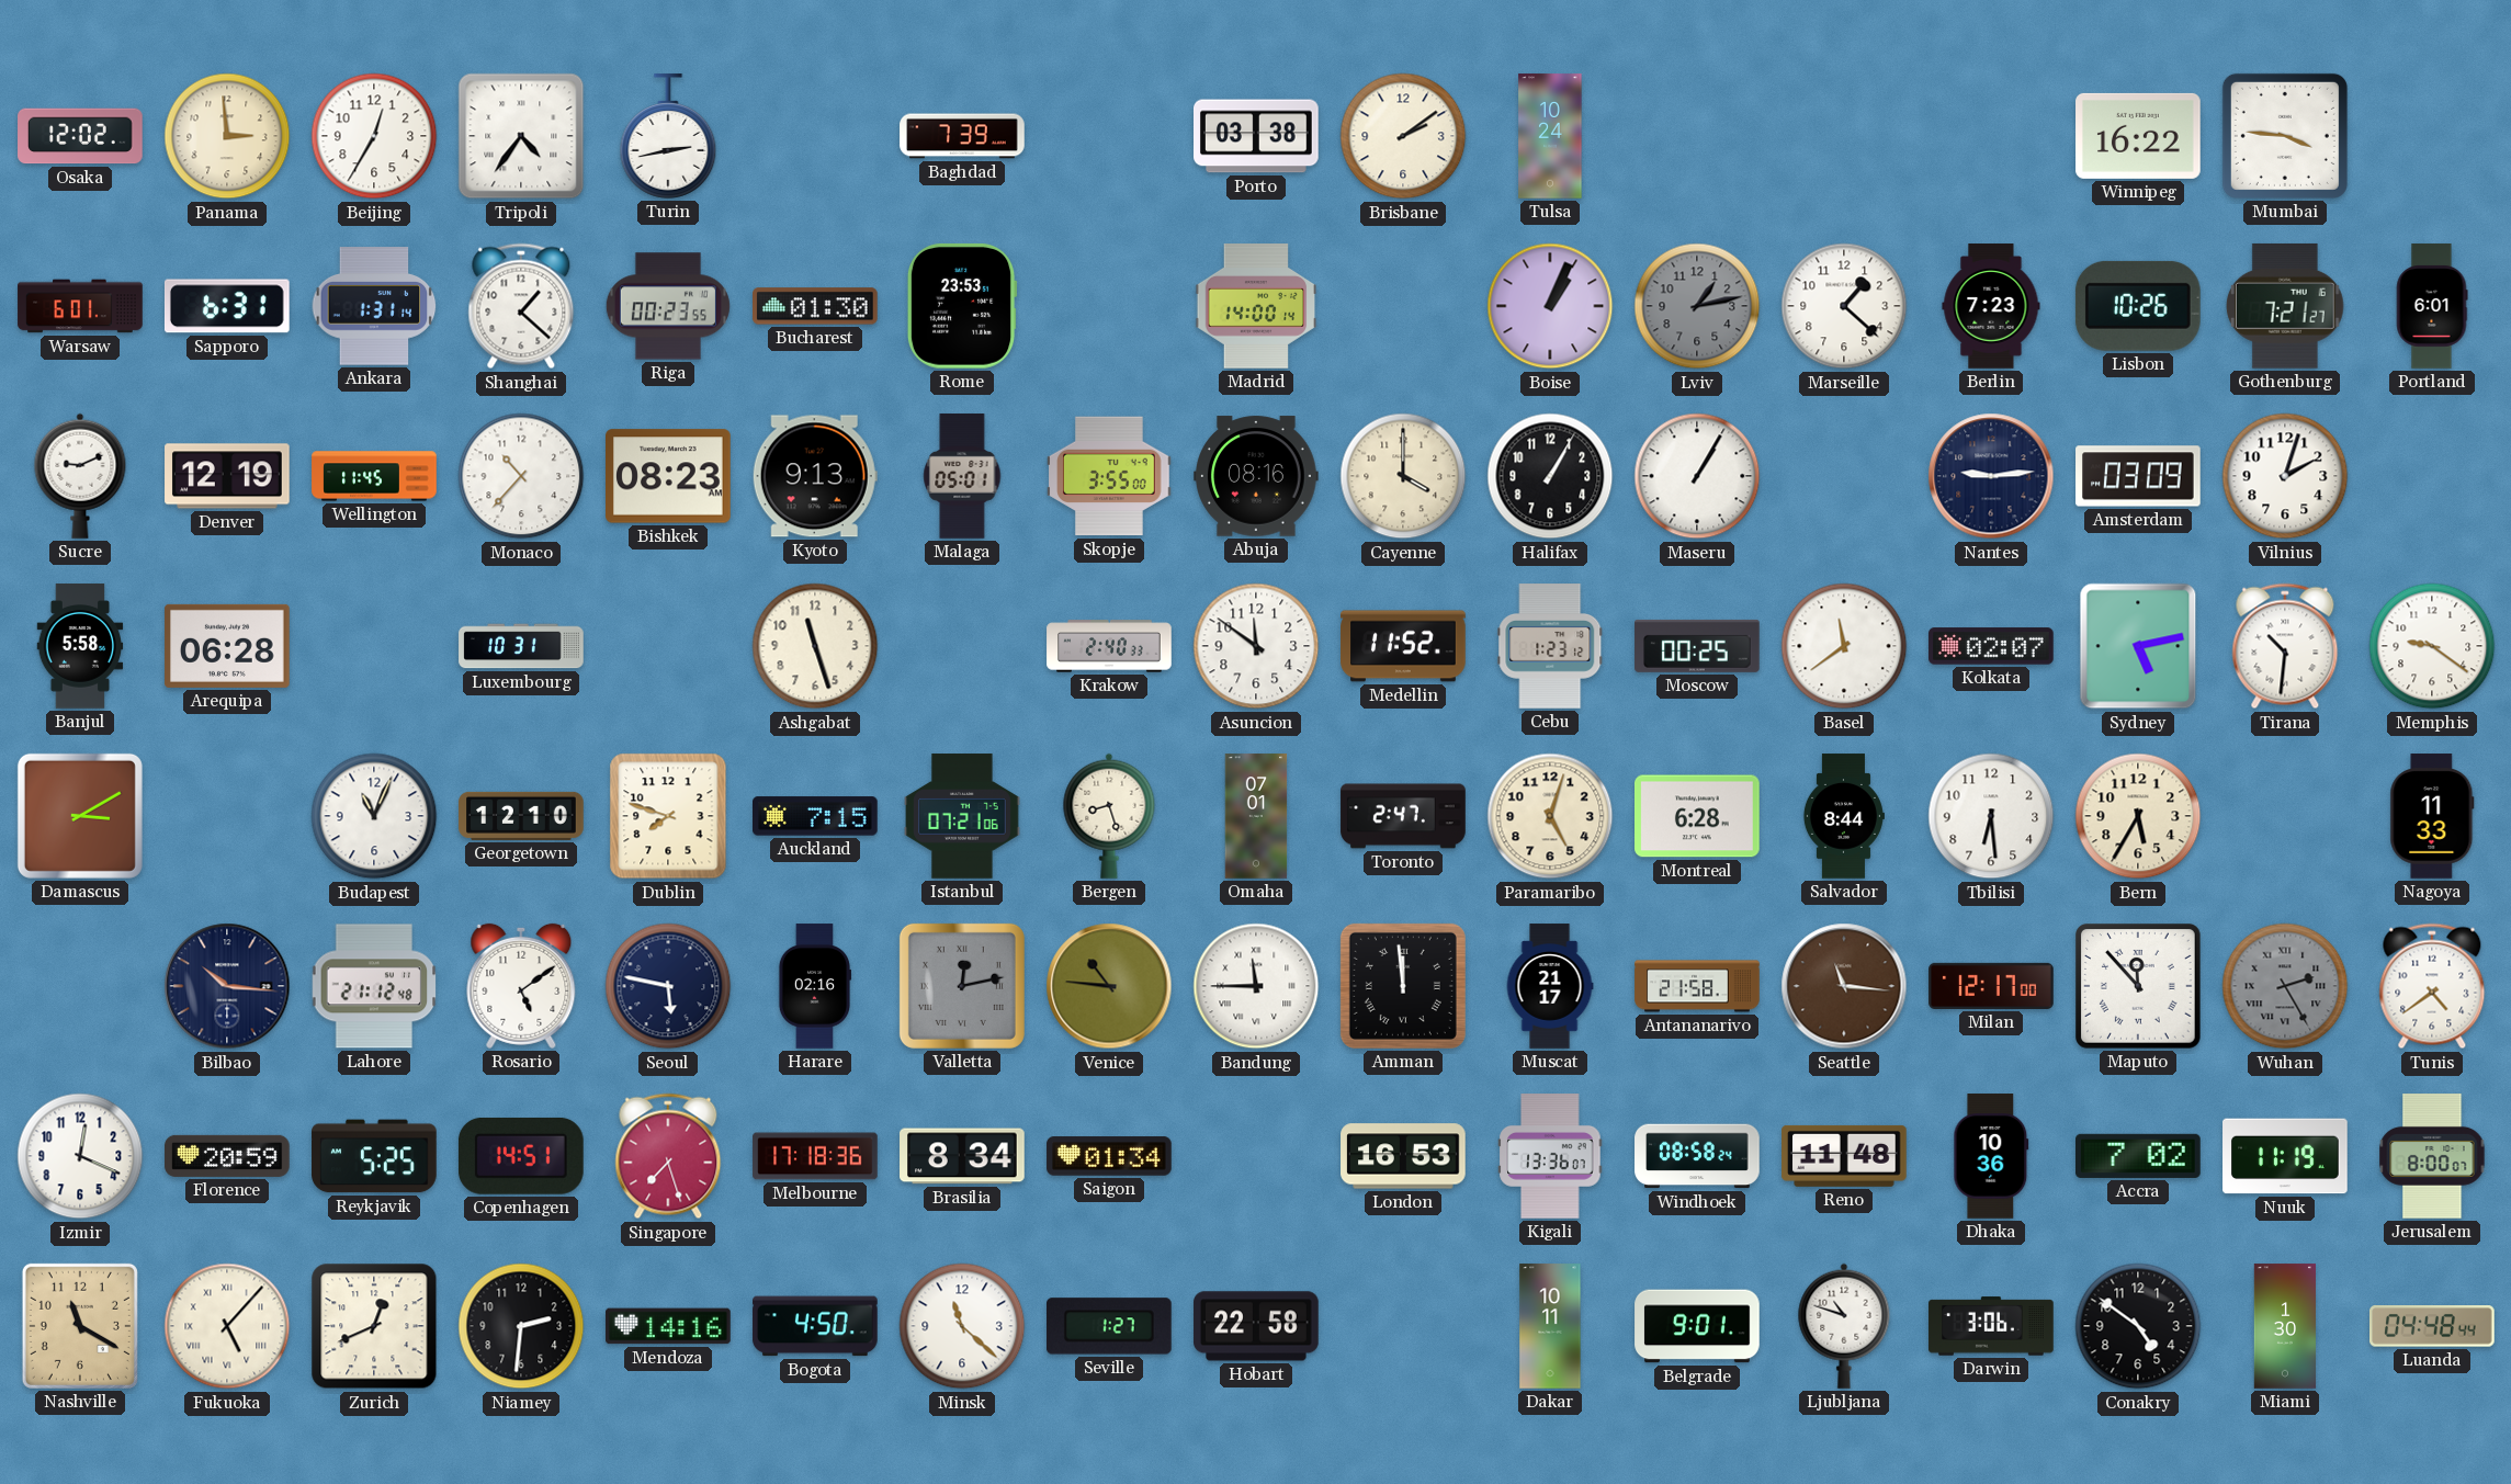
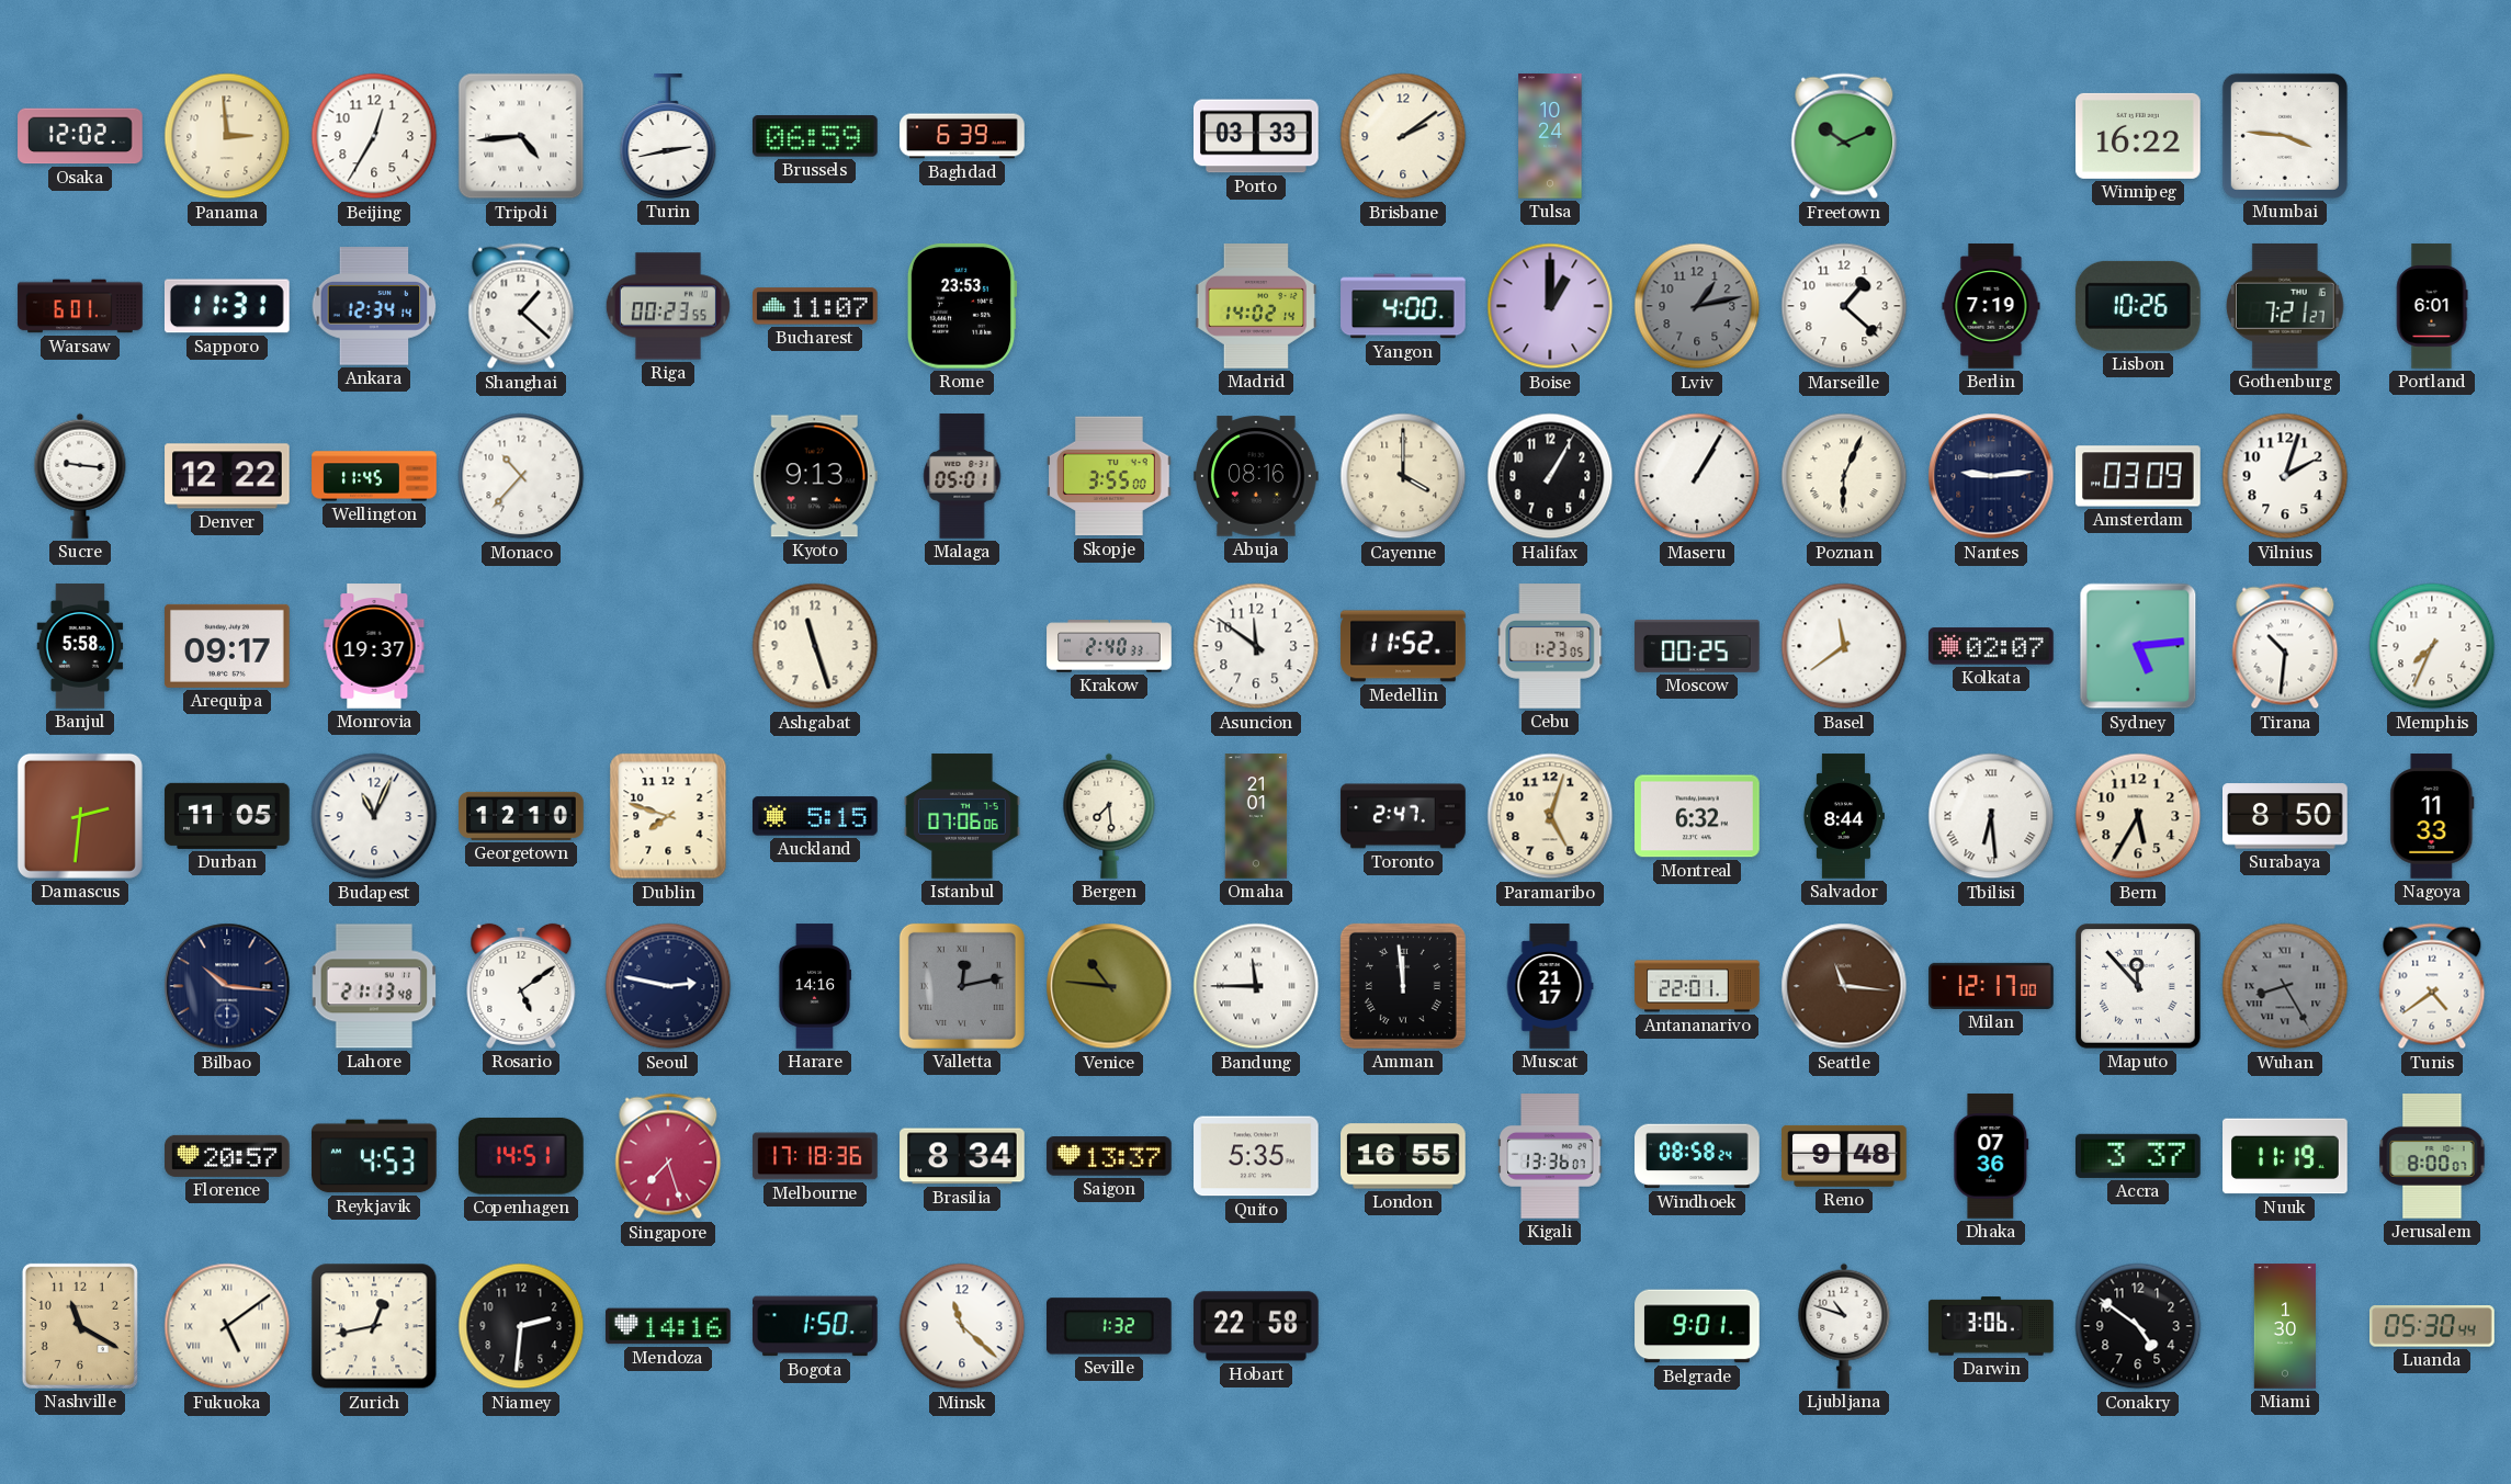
Tripoli: 4:36 -> 4:44
Brussels: none -> 06:59
Baghdad: 7:39 -> 6:39
Porto: 03:38 -> 03:33
Freetown: none -> 10:11
Sapporo: 6:31 -> 11:31
Ankara: 1:31 -> 12:34
Bucharest: 01:30 -> 11:07
Madrid: 14:00 -> 14:02
Yangon: none -> 4:00
Boise: 1:04 -> 1:00
Berlin: 7:23 -> 7:19
Sucre: 9:11 -> 9:16
Denver: 12:19 -> 12:22
Bishkek: 08:23 -> none
Poznan: none -> 6:04
Arequipa: 06:28 -> 09:17
Monrovia: none -> 19:37
Luxembourg: 10:31 -> none
Cebu: 1:23:12 -> 1:23:05
Sydney: 5:13 -> 5:14
Memphis: 9:21 -> 7:34
Damascus: 3:10 -> 2:31
Durban: none -> 11:05
Auckland: 7:15 -> 5:15
Istanbul: 07:21 -> 07:06
Bergen: 8:27 -> 7:29
Omaha: 07:01 -> 21:01
Montreal: 6:28 -> 6:32
Tbilisi numerals: Arabic -> Roman
Surabaya: none -> 8:50
Lahore: 21:12 -> 21:13
Seoul: 5:47 -> 2:47
Harare: 02:16 -> 14:16
Antananarivo: 21:58 -> 22:01
Wuhan: 2:25 -> 8:25
Izmir: 12:19 -> none
Florence: 20:59 -> 20:57
Reykjavik: 5:25 -> 4:53
Saigon: 01:34 -> 13:37
Quito: none -> 5:35
London: 16:53 -> 16:55
Reno: 11:48 -> 9:48
Dhaka: 10:36 -> 07:36
Accra: 7:02 -> 3:37
Fukuoka: 5:07 -> 5:09
Zurich: 12:41 -> 12:43
Bogota: 4:50 -> 1:50
Seville: 1:27 -> 1:32
Dakar: 10:11 -> none
Luanda: 04:48 -> 05:30
